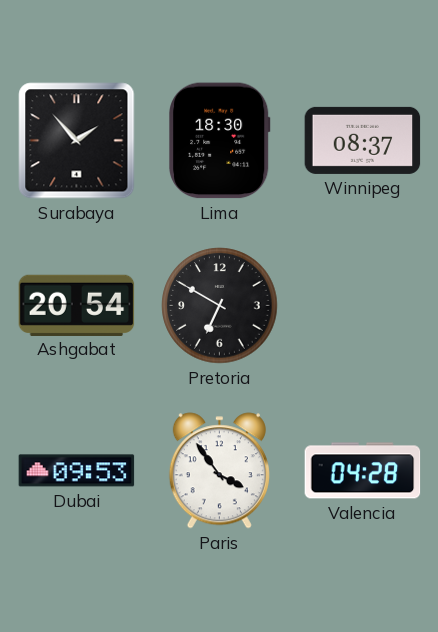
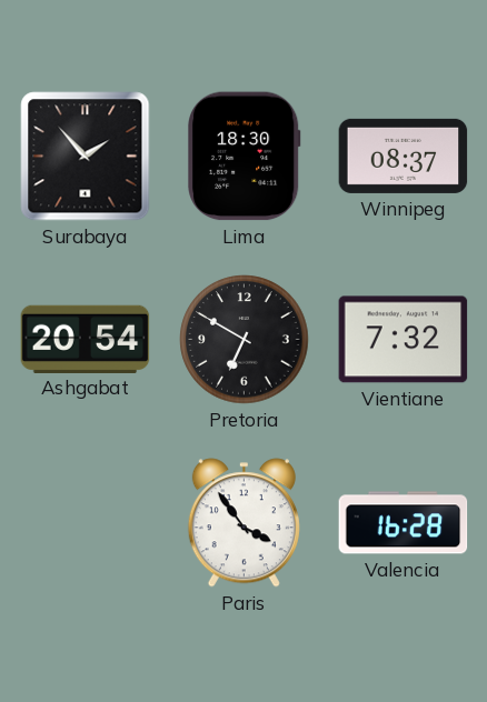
Vientiane: none -> 7:32
Dubai: 09:53 -> none
Valencia: 04:28 -> 16:28
